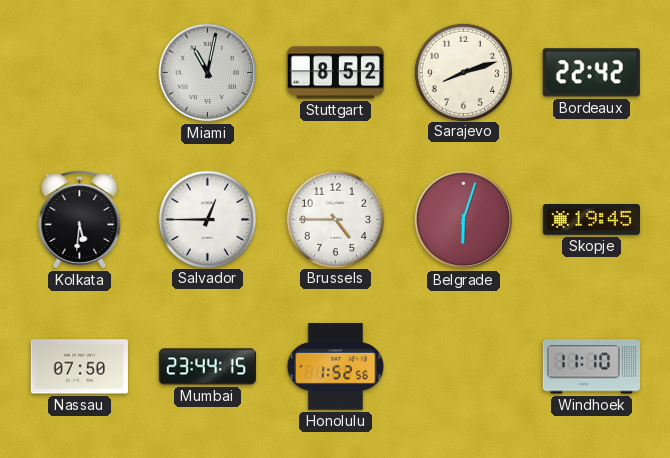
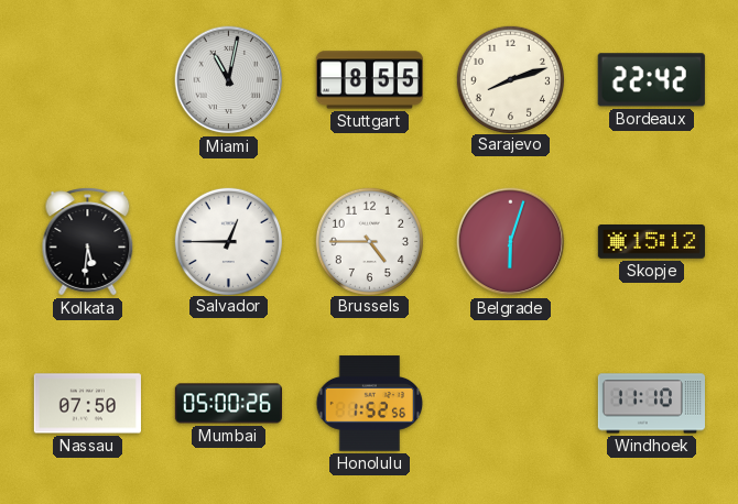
Stuttgart: 8:52 -> 8:55
Skopje: 19:45 -> 15:12
Mumbai: 23:44 -> 05:00
